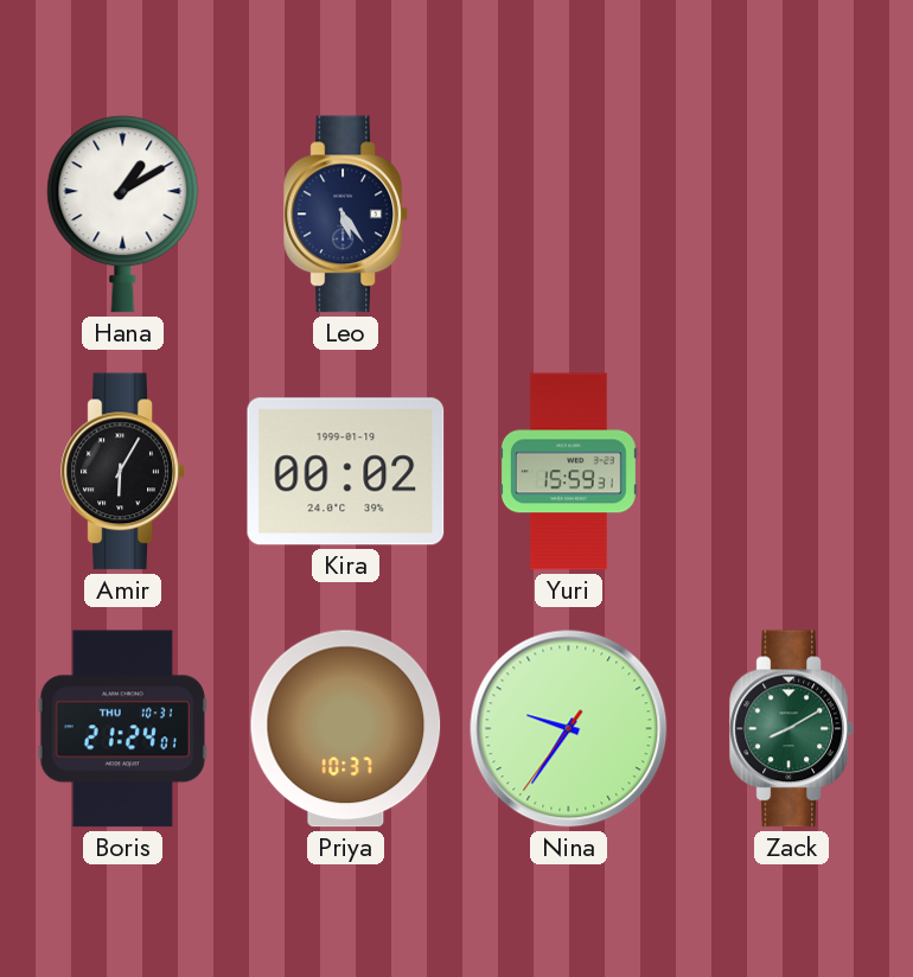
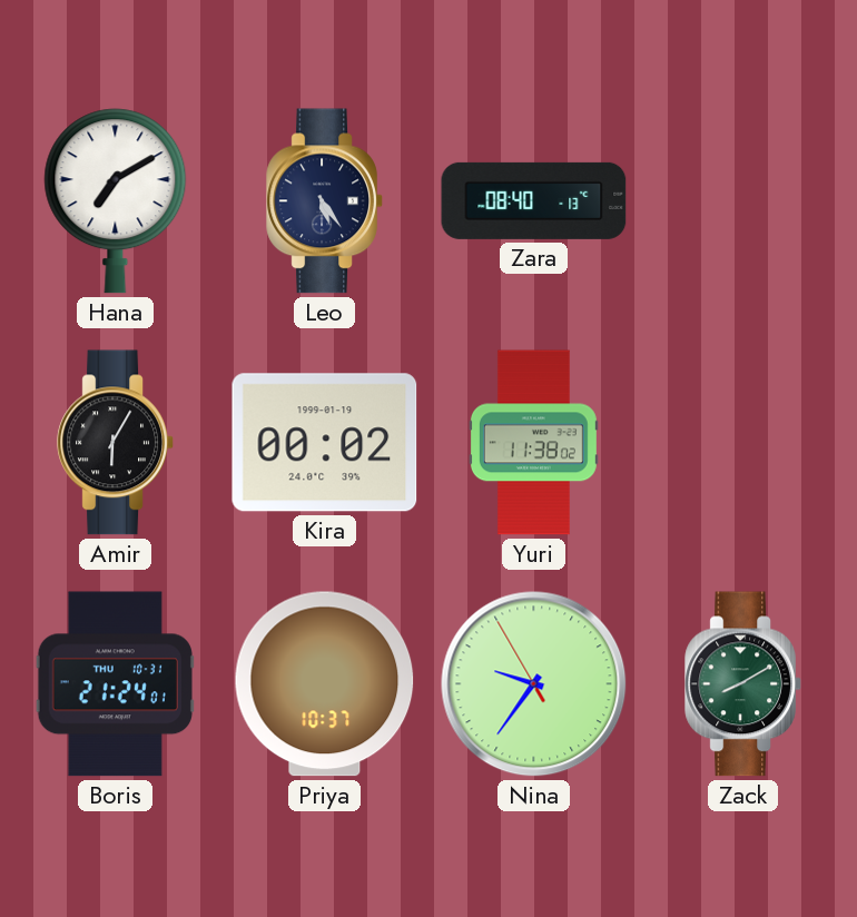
Hana: 1:10 -> 7:10
Zara: none -> 08:40
Yuri: 15:59 -> 11:38
Nina: 9:35:36 -> 9:35:55
